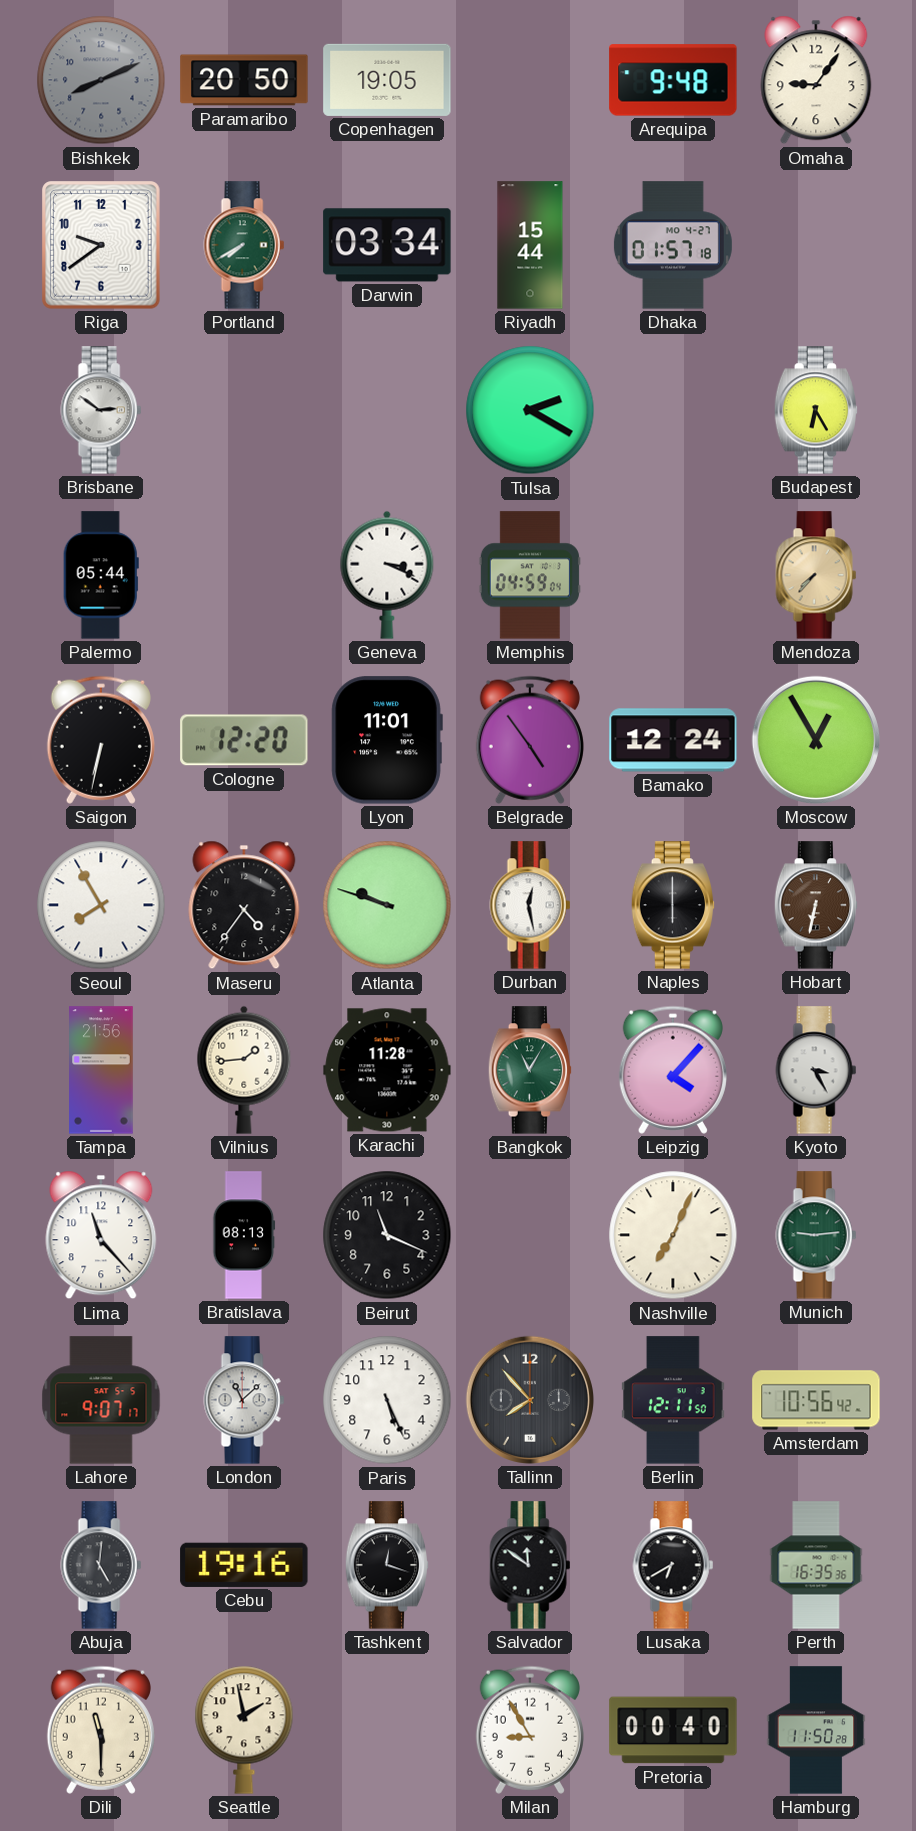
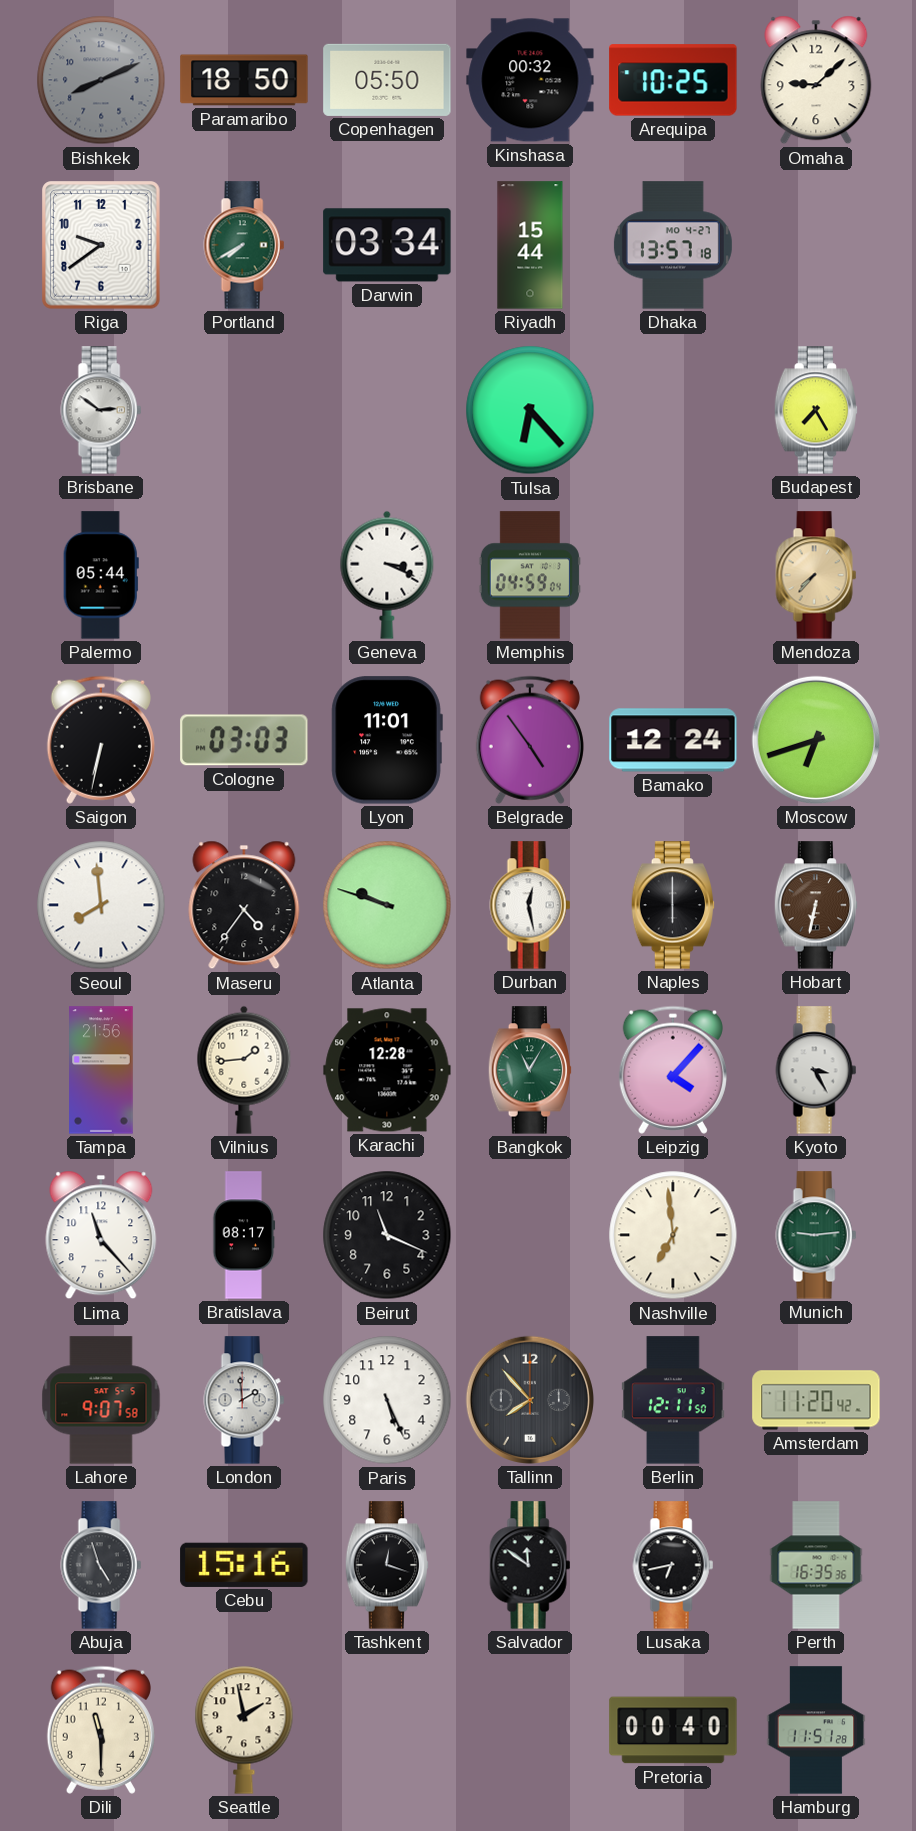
Paramaribo: 20:50 -> 18:50
Copenhagen: 19:05 -> 05:50
Kinshasa: none -> 00:32
Arequipa: 9:48 -> 10:25
Omaha: 9:06 -> 9:08
Dhaka: 01:57 -> 13:57
Tulsa: 2:20 -> 6:23
Budapest: 6:25 -> 7:25
Cologne: 12:20 -> 03:03
Moscow: 12:55 -> 6:42
Seoul: 7:55 -> 7:59
Karachi: 11:28 -> 12:28
Bratislava: 08:13 -> 08:17
Nashville: 7:04 -> 6:59
Lahore: 9:07:17 -> 9:07:58
London: 11:08 -> 1:59
Amsterdam: 10:56 -> 11:20
Abuja: 5:01 -> 4:57
Cebu: 19:16 -> 15:16
Lusaka: 6:40 -> 6:43
Milan: 8:55 -> none
Hamburg: 11:50 -> 11:51
